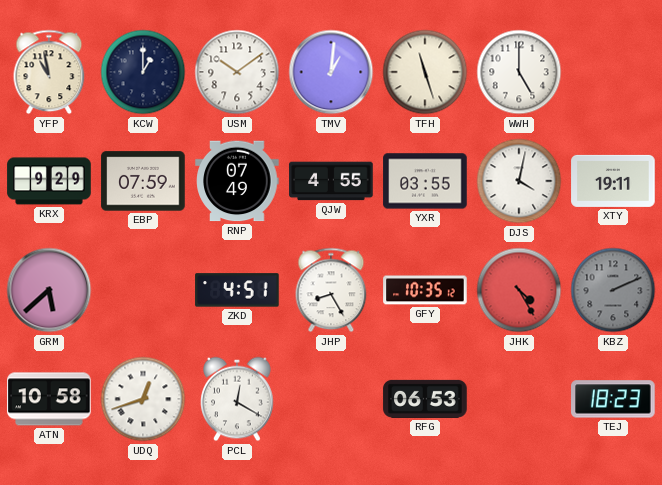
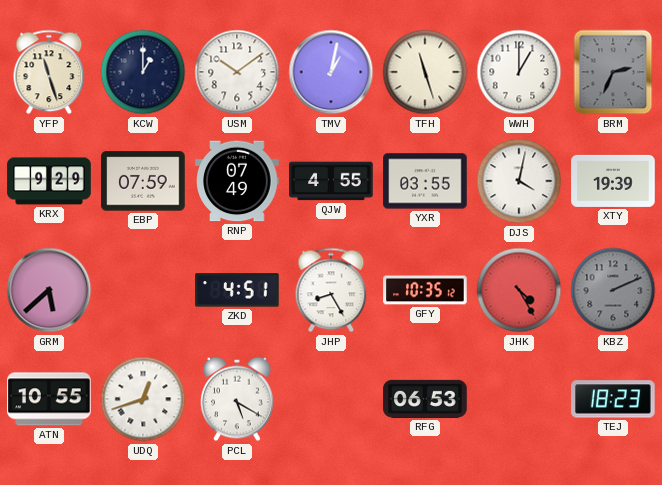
YFP: 10:58 -> 11:27
TMV: 1:01 -> 1:02
WWH: 5:00 -> 1:00
BRM: none -> 2:34
XTY: 19:11 -> 19:39
ATN: 10:58 -> 10:55
PCL: 12:20 -> 5:20
